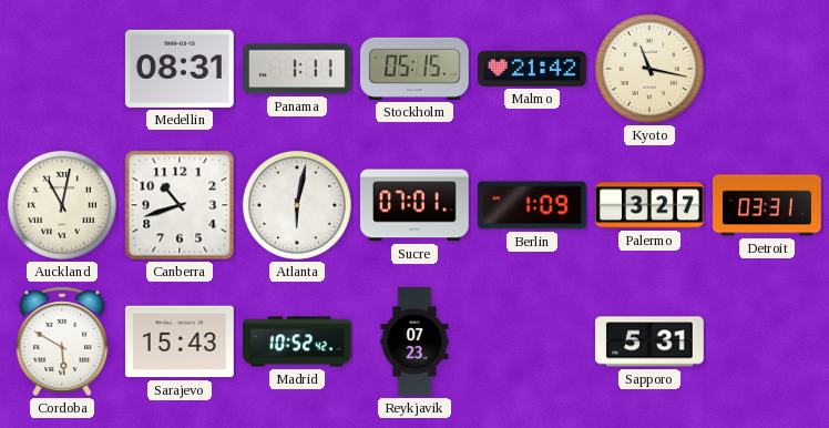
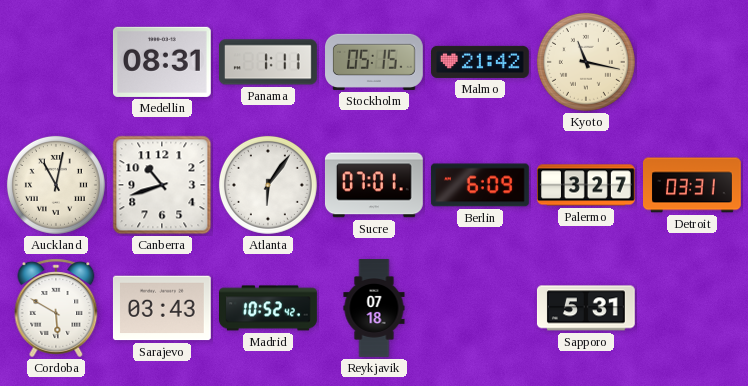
Atlanta: 6:02 -> 6:06
Berlin: 1:09 -> 6:09
Sarajevo: 15:43 -> 03:43
Reykjavik: 07:23 -> 07:18
